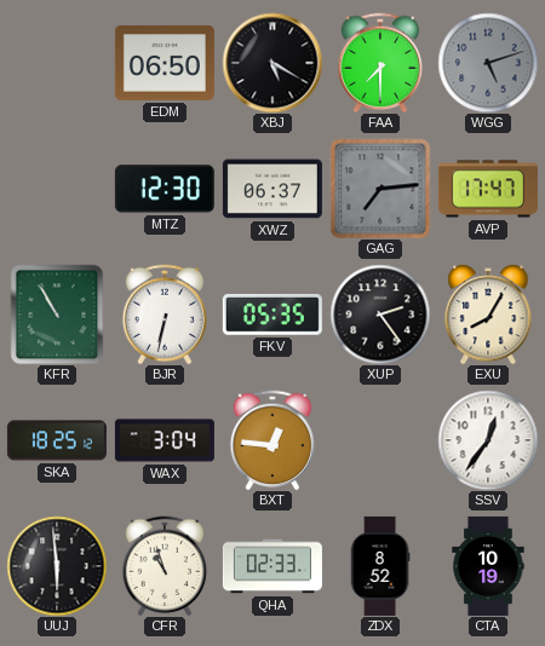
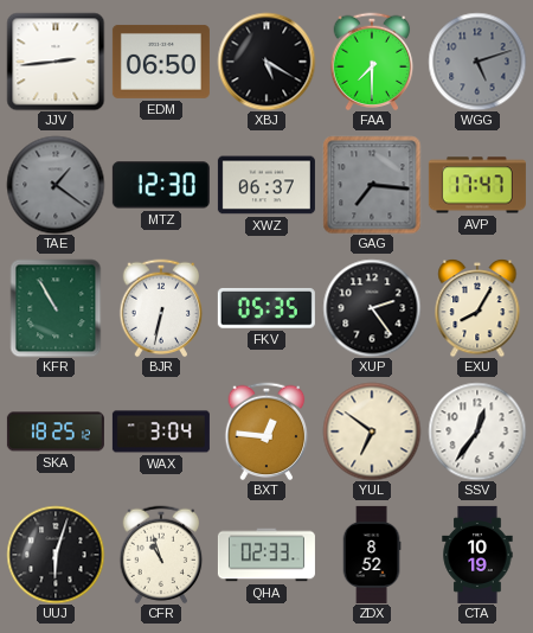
JJV: none -> 2:44
TAE: none -> 1:21
GAG: 7:14 -> 7:16
YUL: none -> 6:51
UUJ: 5:59 -> 6:03
